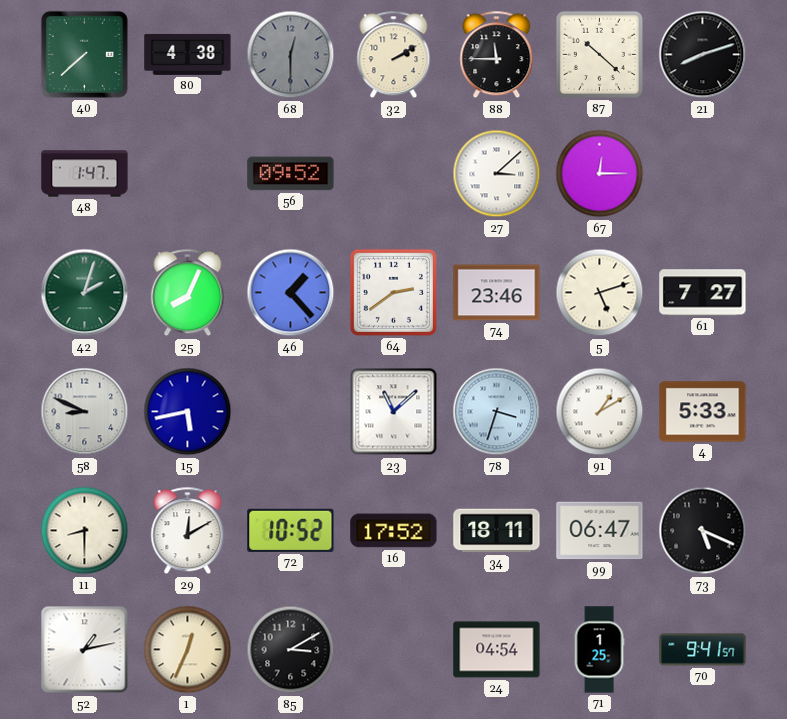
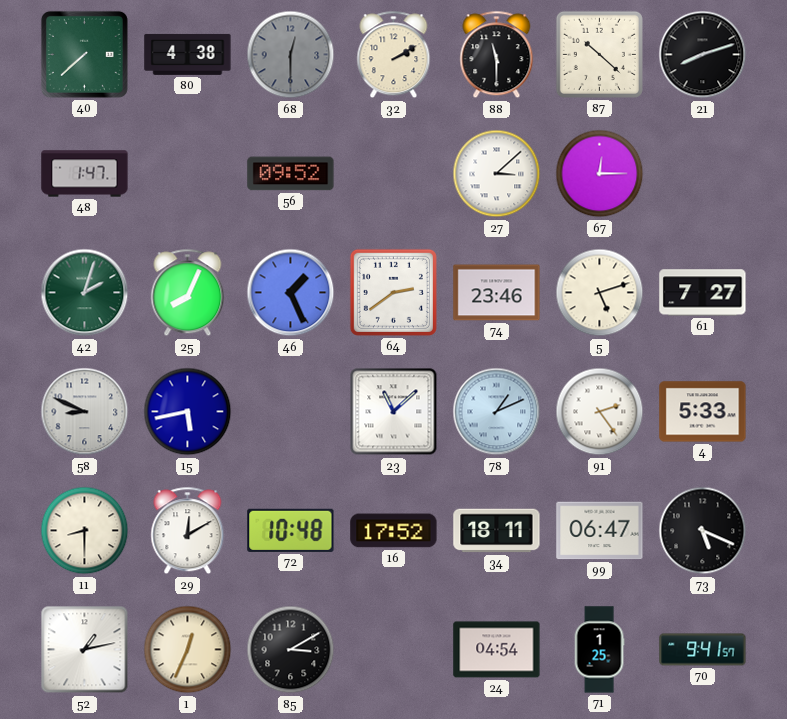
88: 11:45 -> 11:30
46: 1:23 -> 1:26
78: 3:33 -> 1:11
91: 1:10 -> 2:24
72: 10:52 -> 10:48
